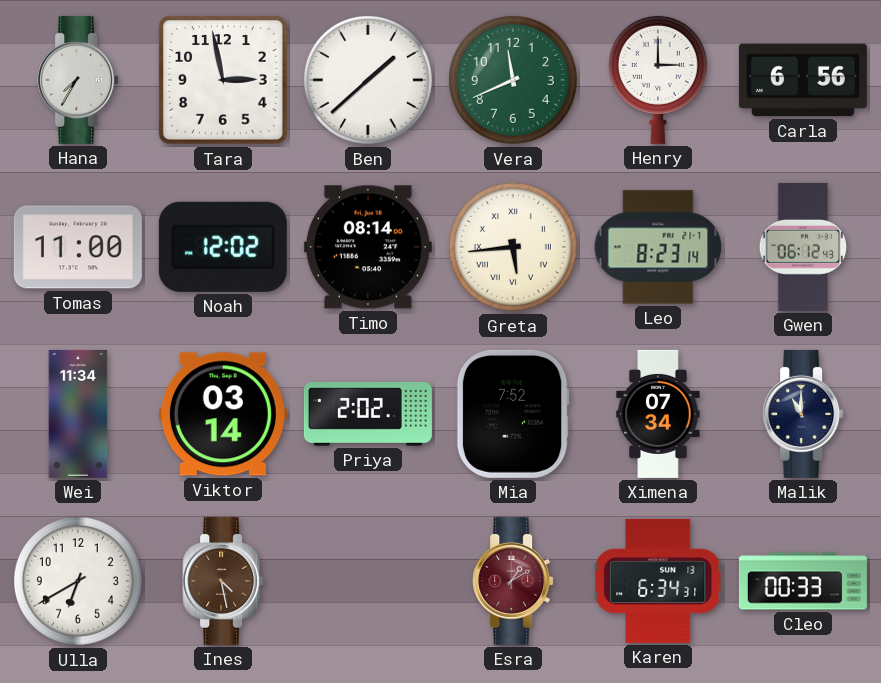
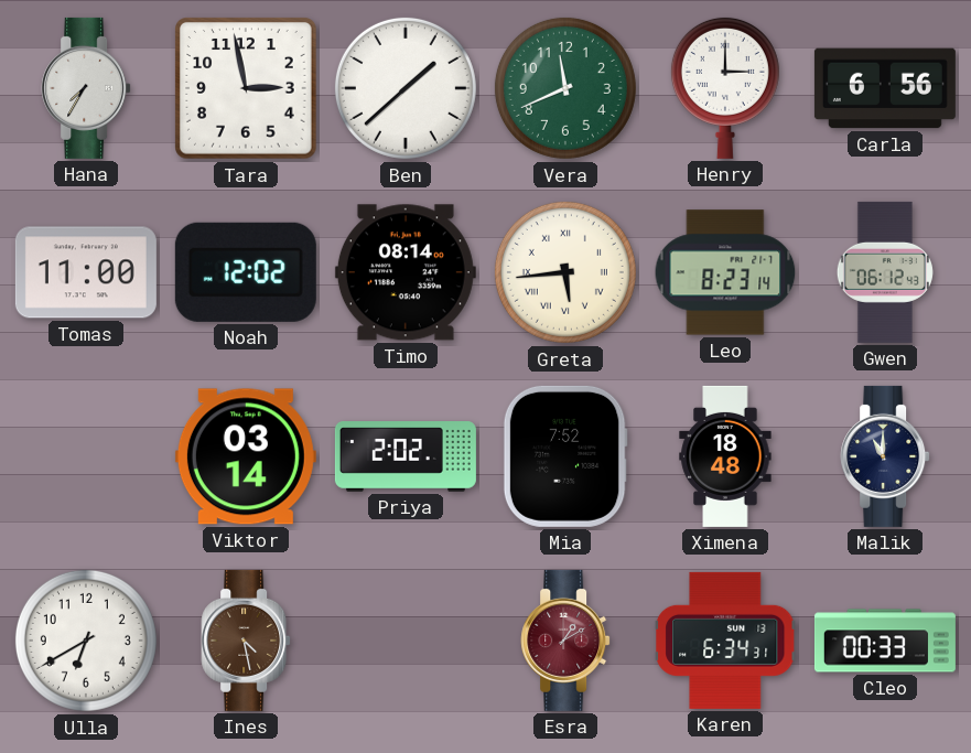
Wei: 11:34 -> none
Ximena: 07:34 -> 18:48
